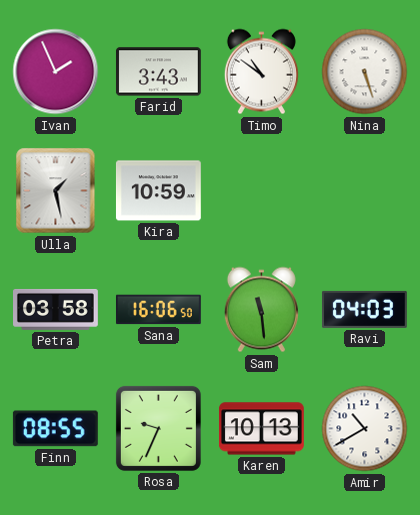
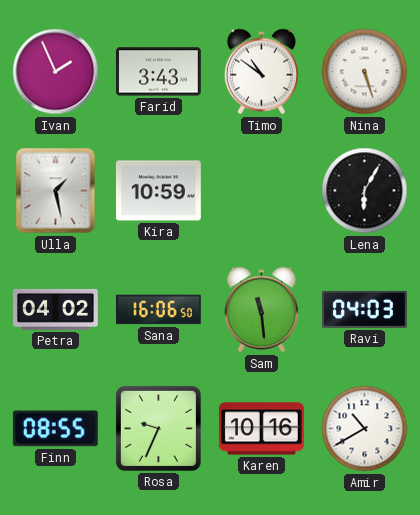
Lena: none -> 6:05
Petra: 03:58 -> 04:02
Karen: 10:13 -> 10:16
